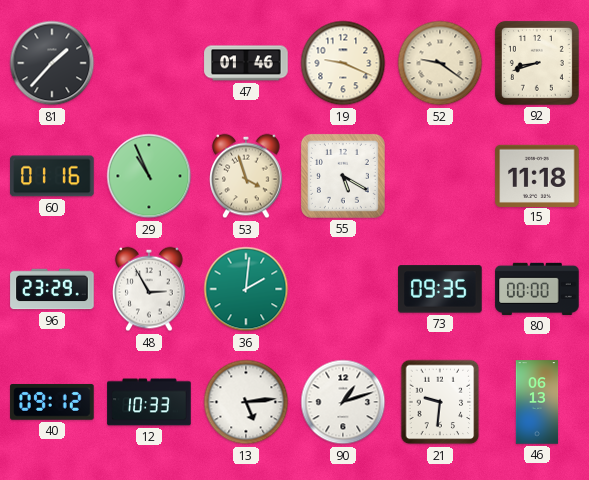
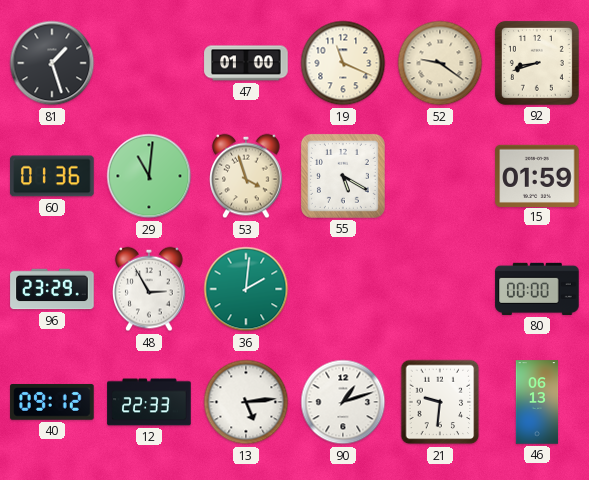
81: 1:37 -> 1:27
47: 01:46 -> 01:00
19: 9:19 -> 11:19
60: 01:16 -> 01:36
29: 10:56 -> 11:01
15: 11:18 -> 01:59
73: 09:35 -> none
12: 10:33 -> 22:33
